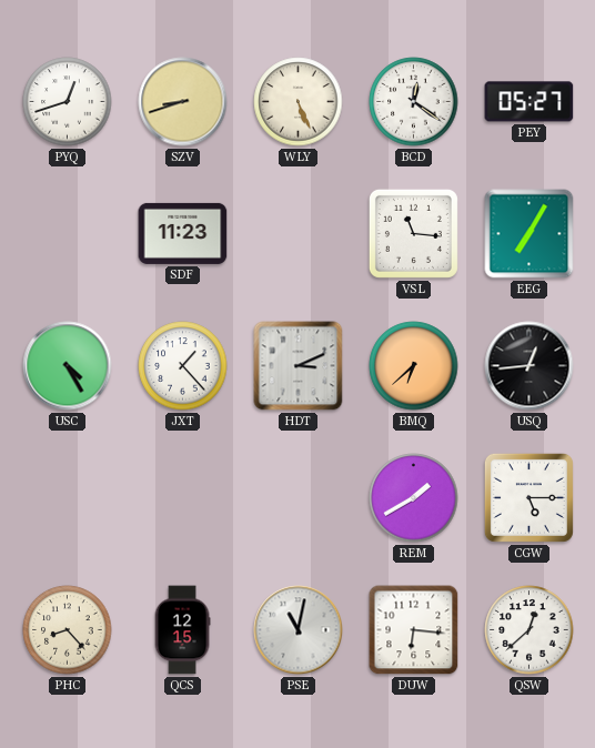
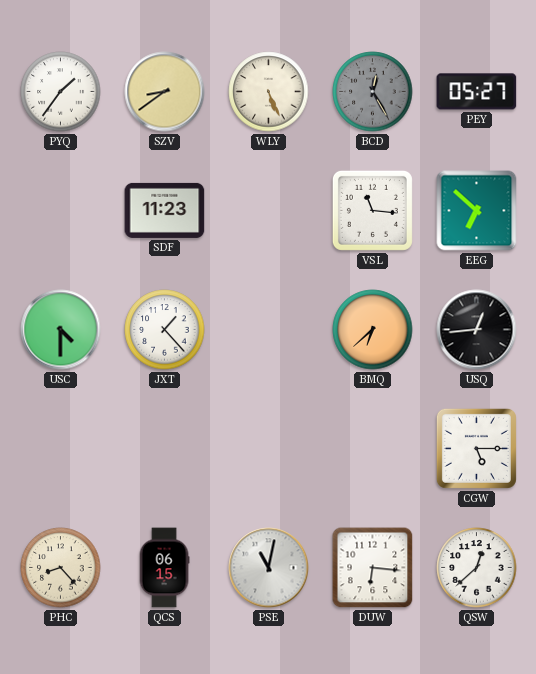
PYQ: 12:42 -> 1:36
SZV: 8:42 -> 8:39
BCD: 12:21 -> 12:25
BCD dial: white -> grey
EEG: 7:05 -> 6:52
USC: 4:25 -> 4:30
HDT: 3:11 -> none
REM: 1:40 -> none
QCS: 12:15 -> 06:15
